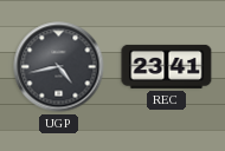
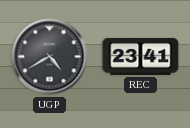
UGP: 4:43 -> 4:40
